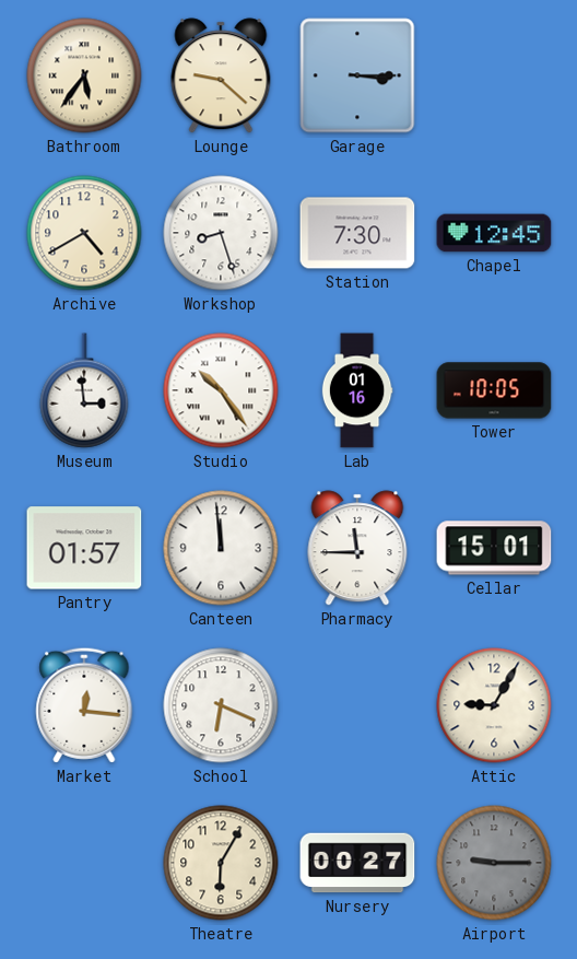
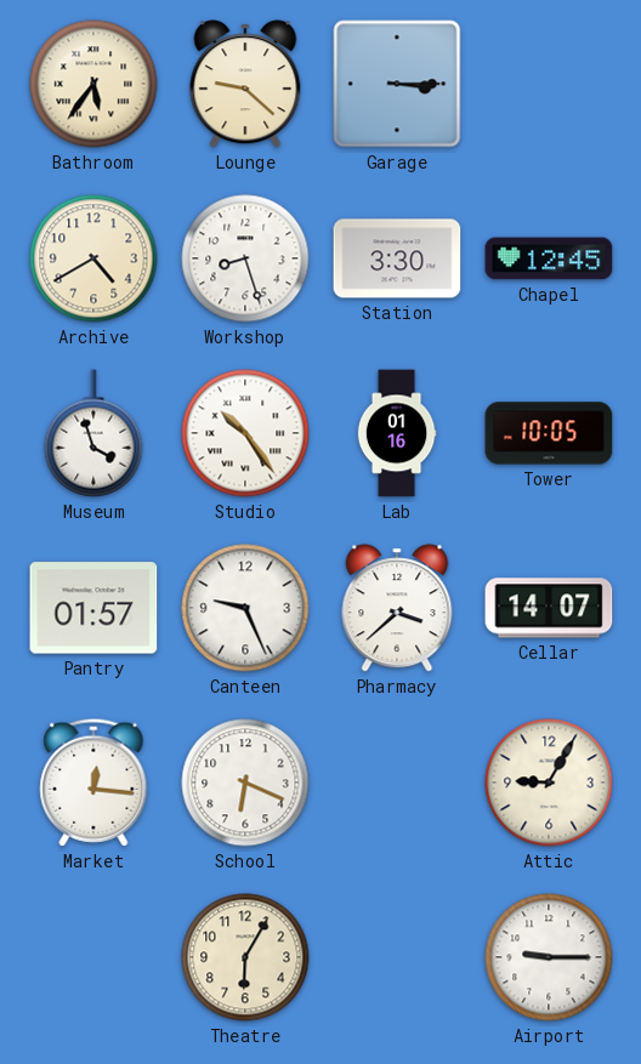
Station: 7:30 -> 3:30
Museum: 2:59 -> 3:57
Canteen: 11:59 -> 9:26
Pharmacy: 11:45 -> 3:38
Cellar: 15:01 -> 14:07
Nursery: 00:27 -> none
Airport dial: grey -> white
